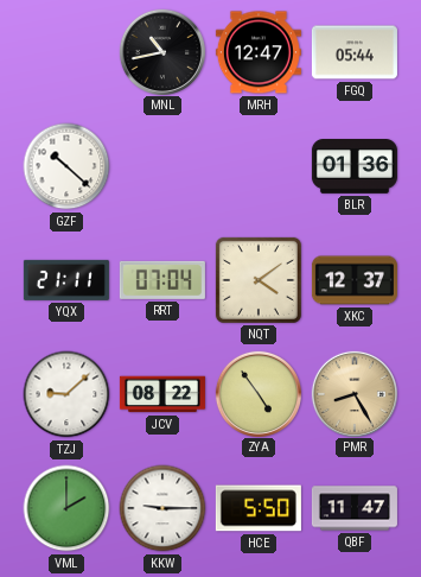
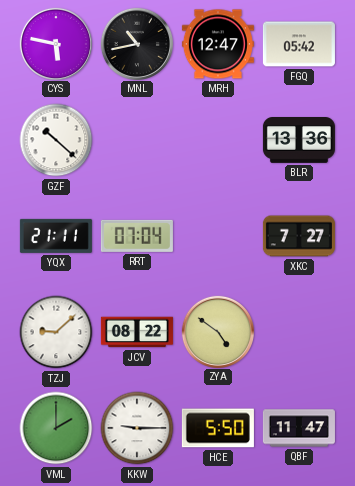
CYS: none -> 5:47
FGQ: 05:44 -> 05:42
BLR: 01:36 -> 13:36
NQT: 4:09 -> none
XKC: 12:37 -> 7:27
ZYA: 4:54 -> 4:51
PMR: 8:25 -> none
